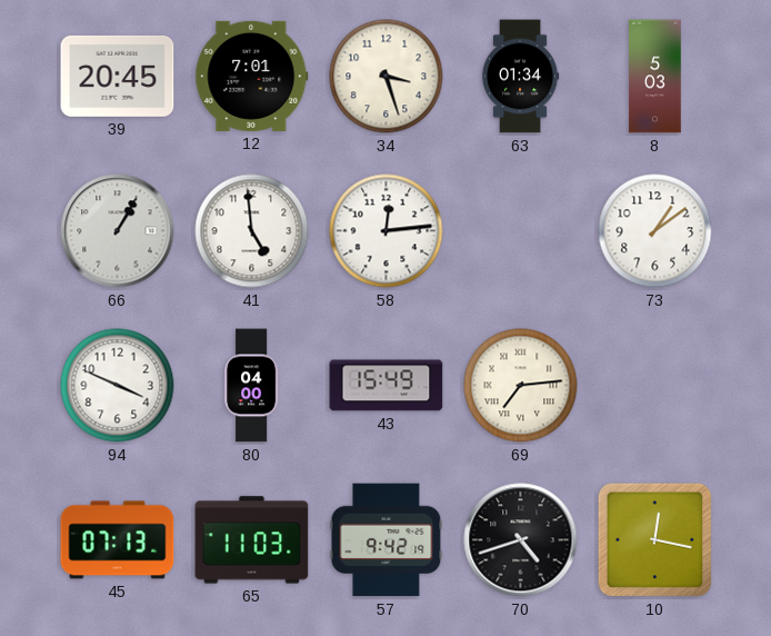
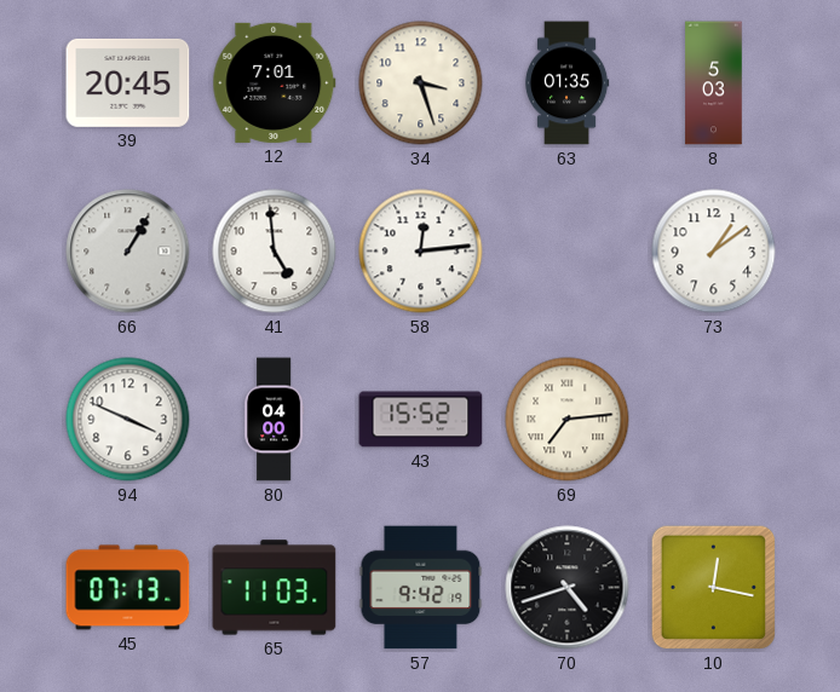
63: 01:34 -> 01:35
43: 15:49 -> 15:52
